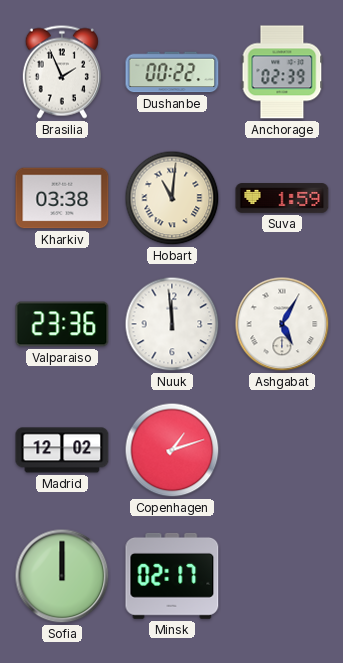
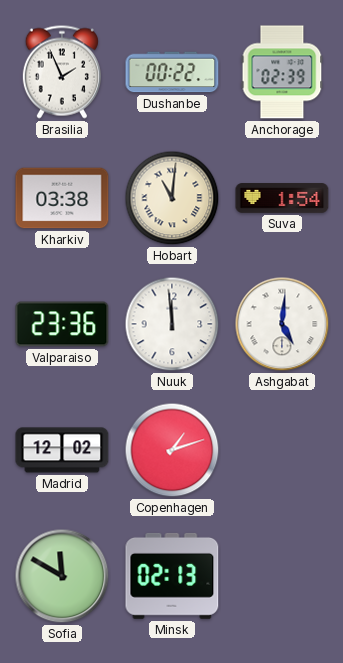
Suva: 1:59 -> 1:54
Ashgabat: 5:05 -> 5:01
Sofia: 12:00 -> 11:50
Minsk: 02:17 -> 02:13
